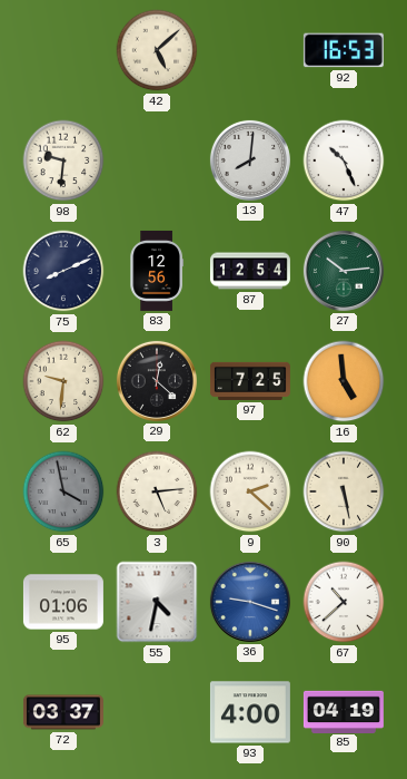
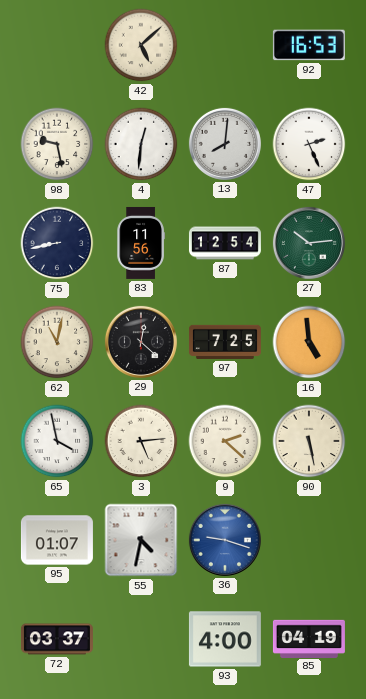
98: 9:31 -> 9:28
4: none -> 12:31
47: 10:26 -> 2:26
75: 8:11 -> 8:43
83: 12:56 -> 11:56
62: 9:31 -> 11:02
65 dial: grey -> white
95: 01:06 -> 01:07
67: 10:38 -> none
